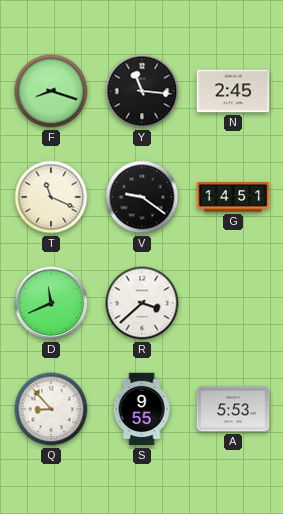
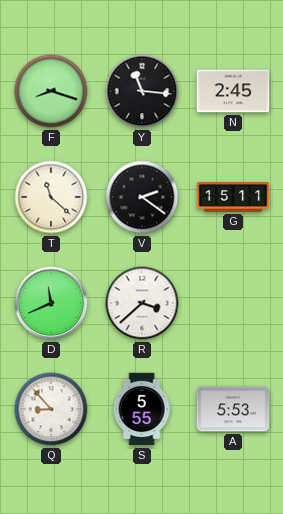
T: 11:19 -> 11:22
V: 9:21 -> 2:21
G: 14:51 -> 15:11
S: 9:55 -> 5:55
